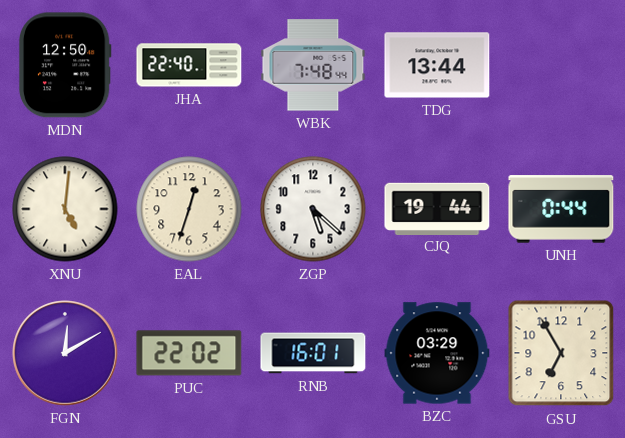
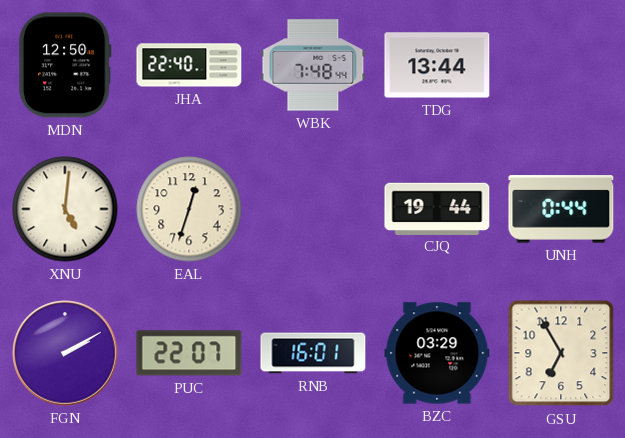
ZGP: 5:22 -> none
FGN: 12:10 -> 2:10
PUC: 22:02 -> 22:07
